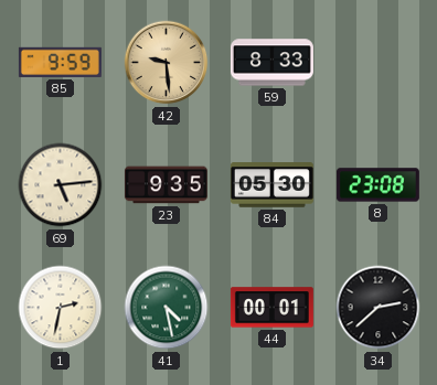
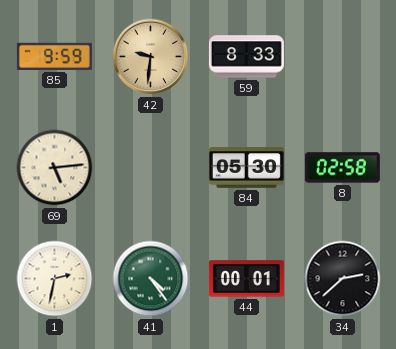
42: 9:29 -> 9:31
23: 9:35 -> none
8: 23:08 -> 02:58
41: 4:28 -> 4:24
